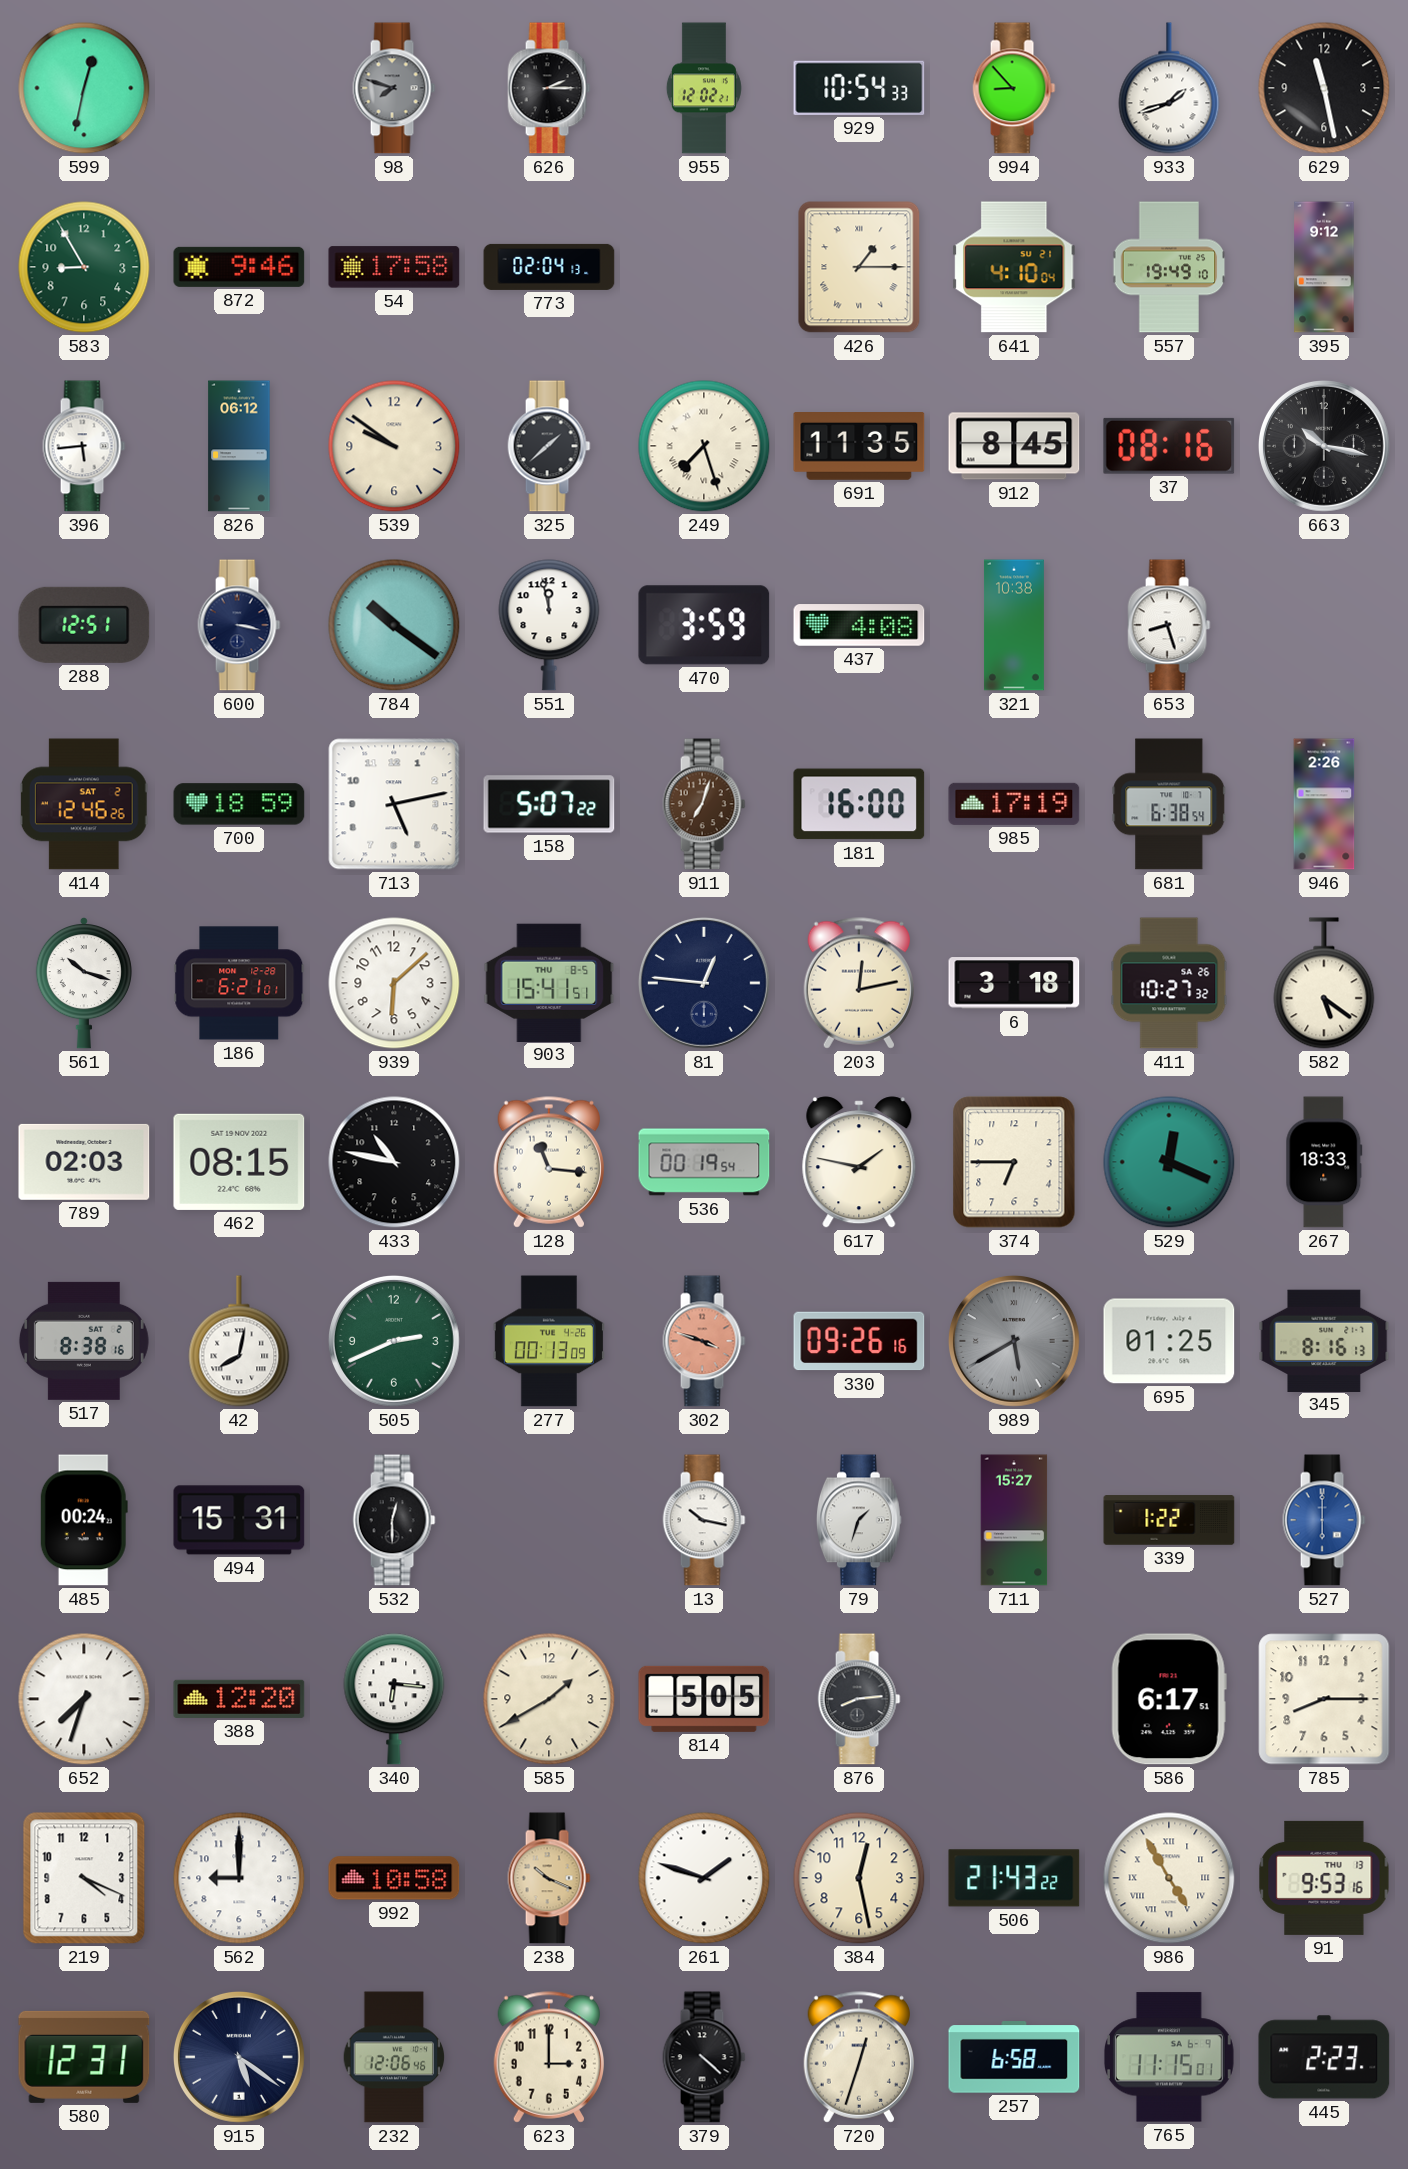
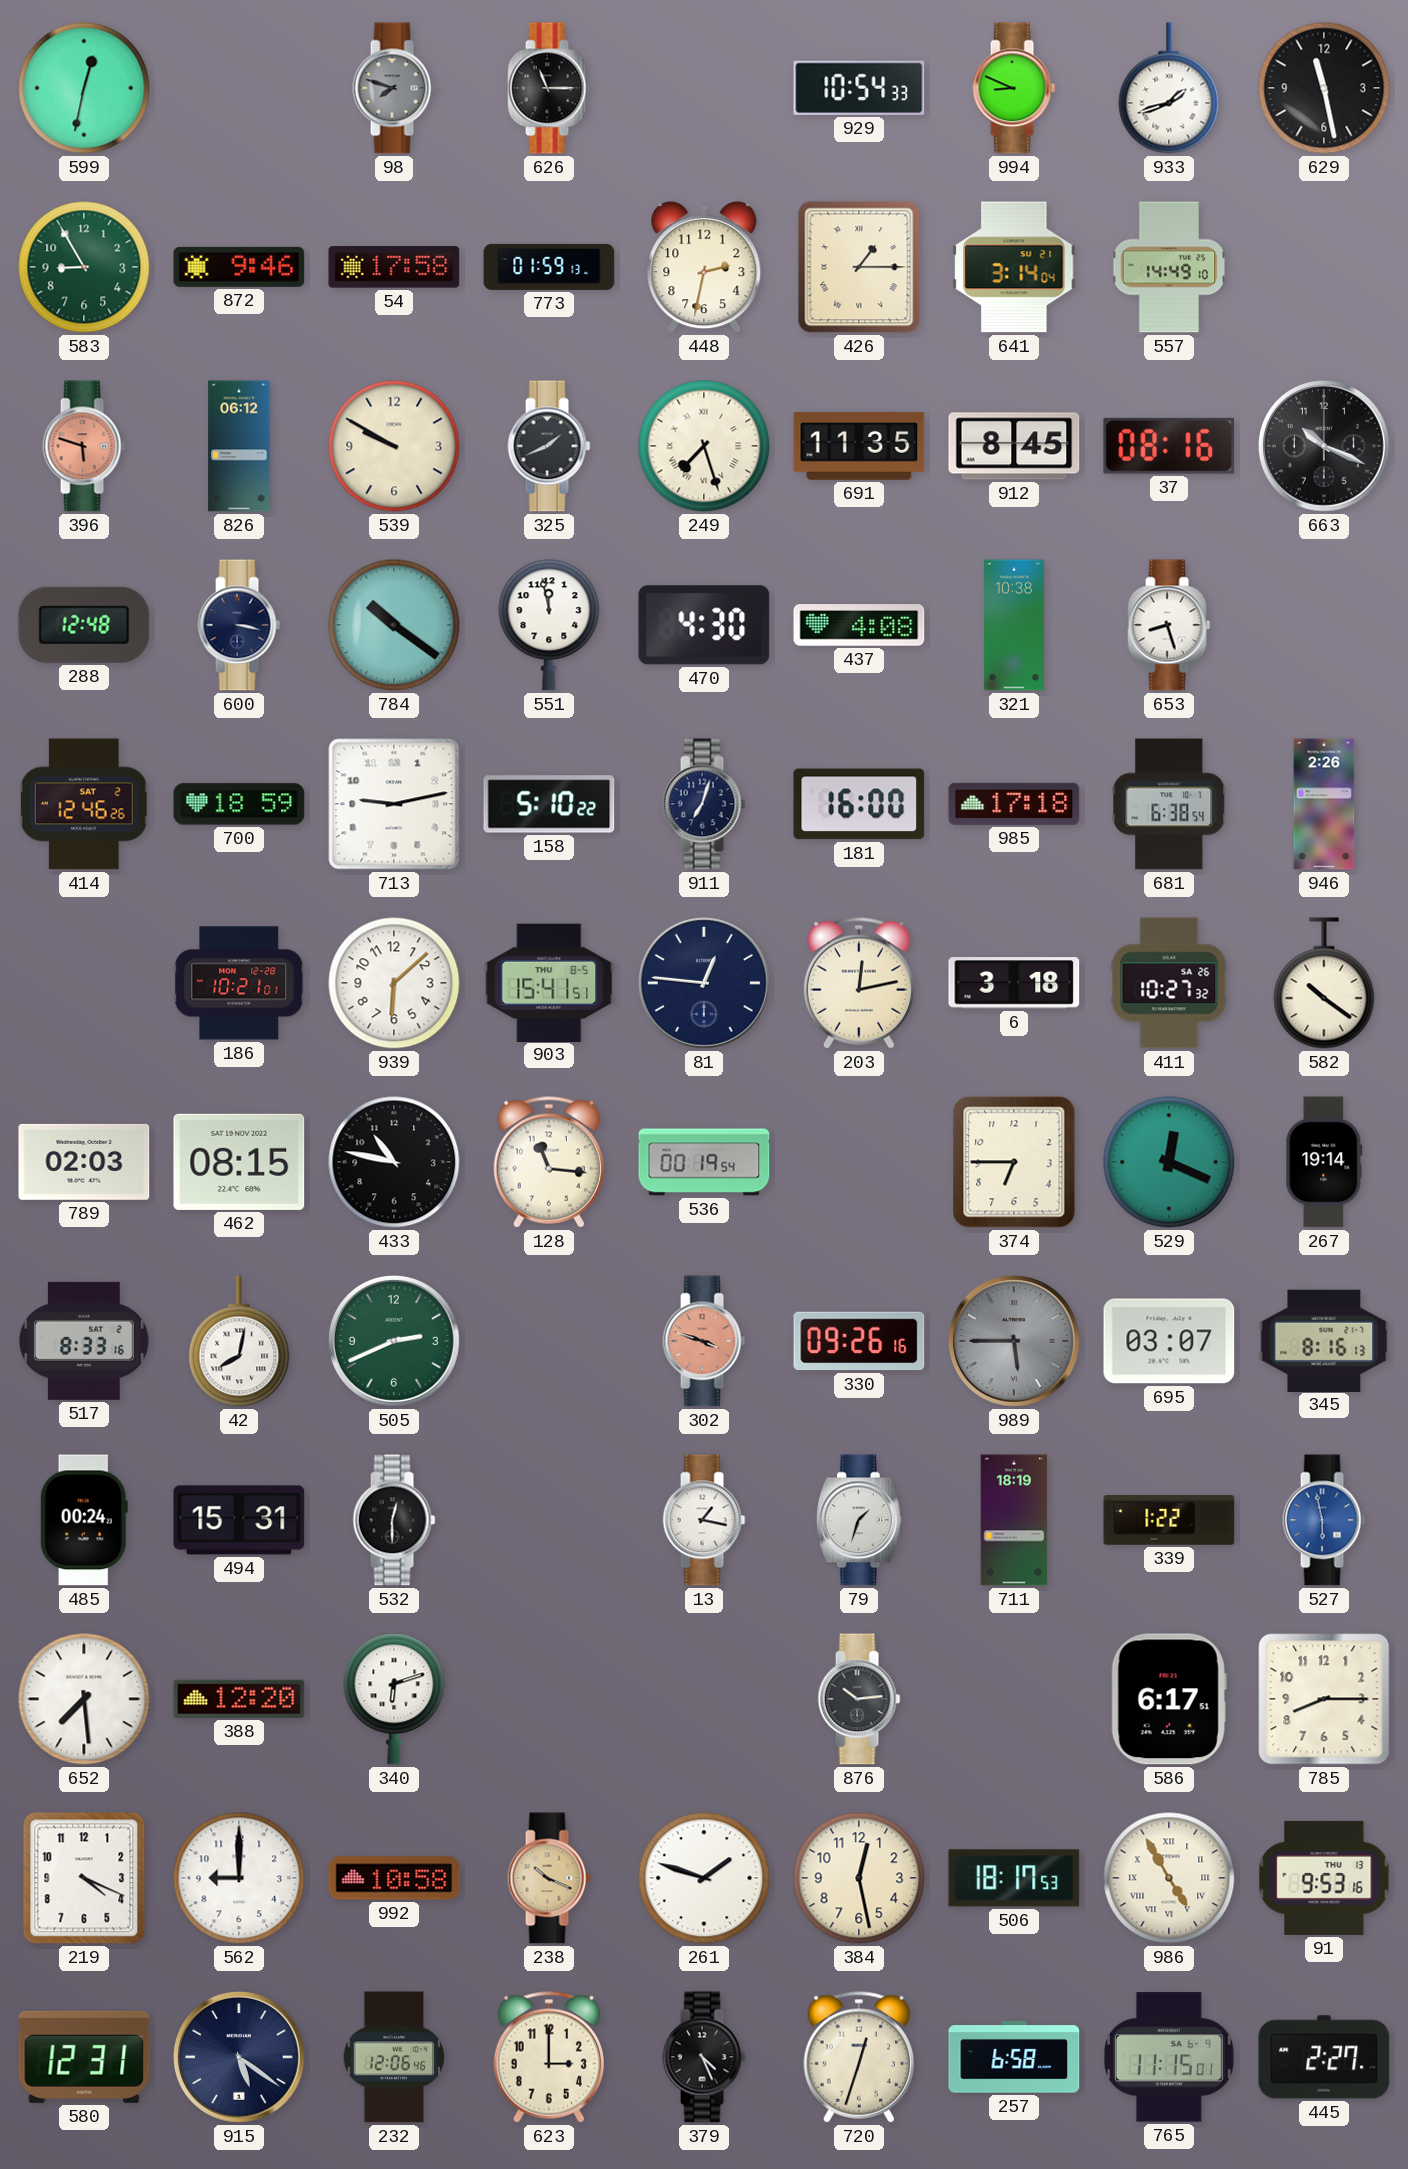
626: 2:15 -> 11:15
955: 12:02 -> none
994: 8:53 -> 8:49
773: 02:04 -> 01:59
448: none -> 2:32
641: 4:10 -> 3:14
557: 19:49 -> 14:49
395: 9:12 -> none
396: 5:44 -> 5:48
396 dial: white -> salmon
539: 9:51 -> 9:50
325: 1:38 -> 1:41
663: 10:17 -> 10:19
288: 12:51 -> 12:48
470: 3:59 -> 4:30
713: 5:13 -> 9:13
158: 5:07 -> 5:10
911 dial: brown -> navy
985: 17:19 -> 17:18
561: 10:18 -> none
186: 6:21 -> 10:21
582: 5:21 -> 10:21
617: 1:47 -> none
267: 18:33 -> 19:14
517: 8:38 -> 8:33
277: 00:13 -> none
989: 5:40 -> 5:45
695: 01:25 -> 03:07
13: 10:17 -> 1:17
711: 15:27 -> 18:19
527: 6:00 -> 5:58
652: 7:33 -> 7:29
340: 6:16 -> 6:12
585: 1:40 -> none
814: 5:05 -> none
876: 8:14 -> 10:14
506: 21:43 -> 18:17
379: 4:22 -> 4:26
445: 2:23 -> 2:27
